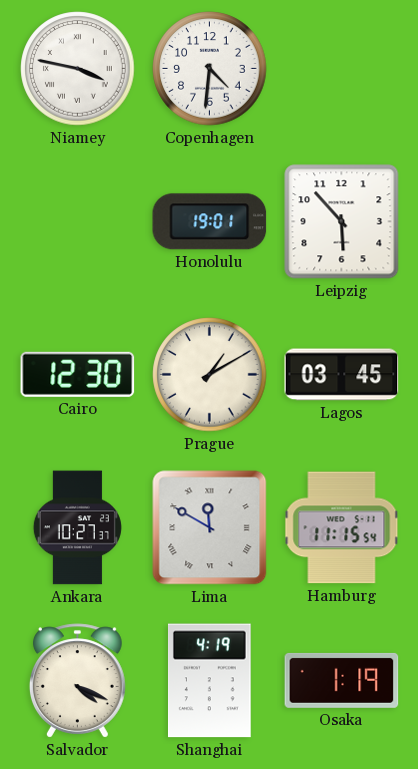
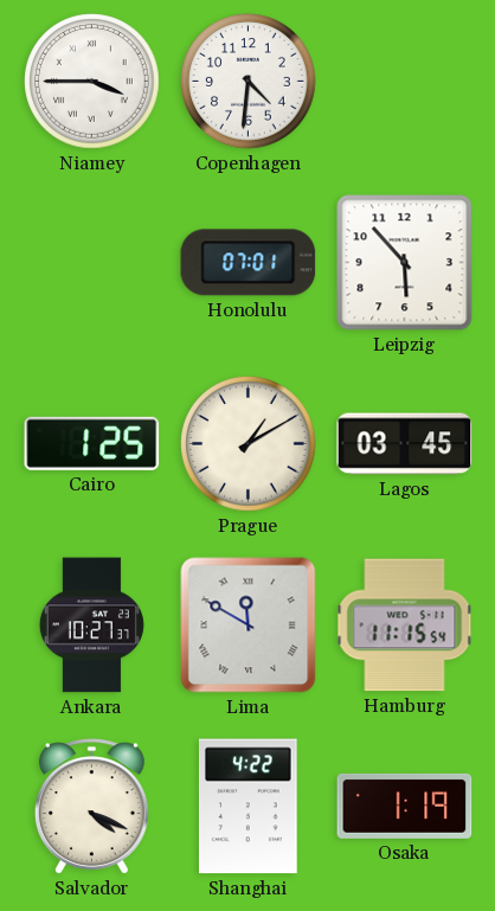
Niamey: 3:47 -> 3:45
Honolulu: 19:01 -> 07:01
Cairo: 12:30 -> 1:25
Shanghai: 4:19 -> 4:22
